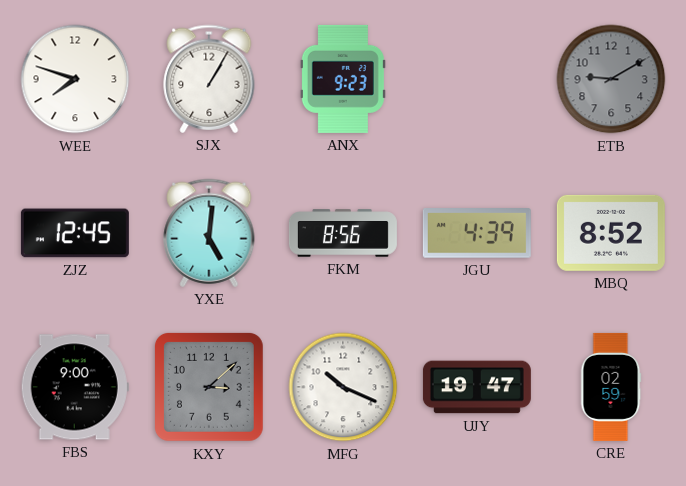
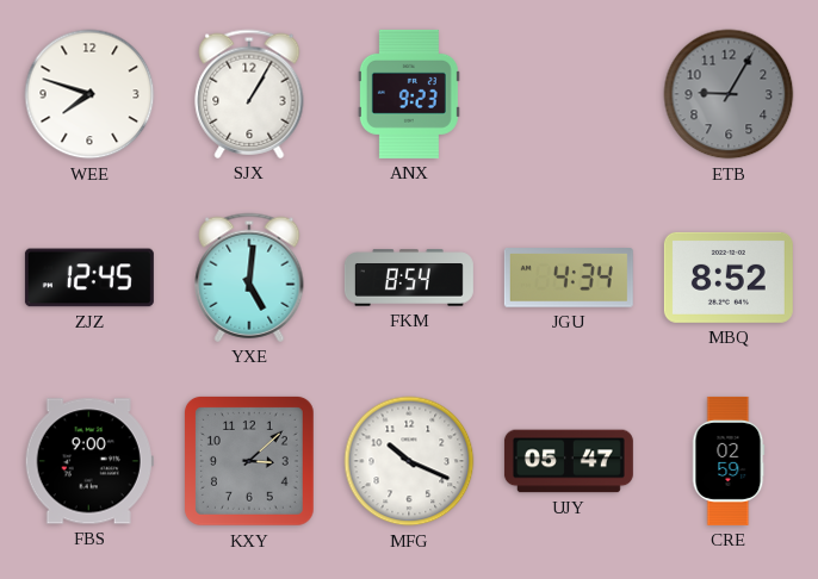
ETB: 9:10 -> 9:05
FKM: 8:56 -> 8:54
JGU: 4:39 -> 4:34
UJY: 19:47 -> 05:47
